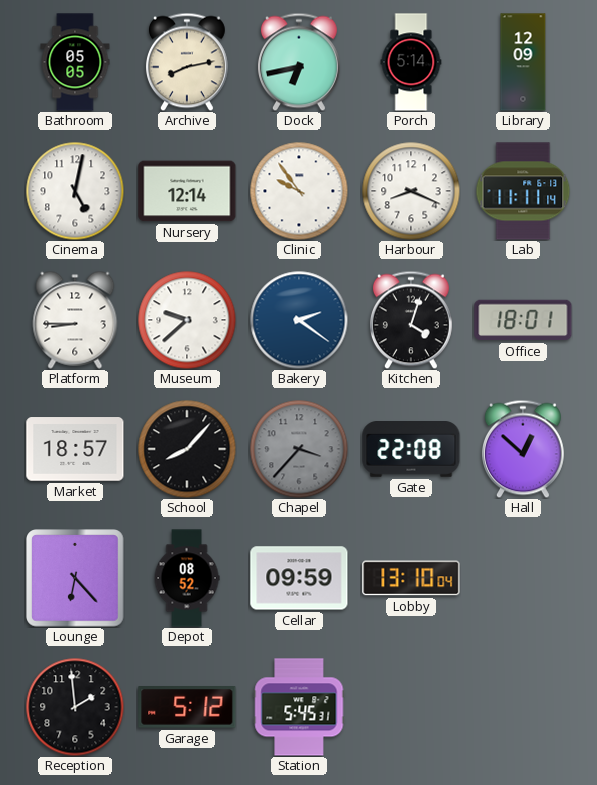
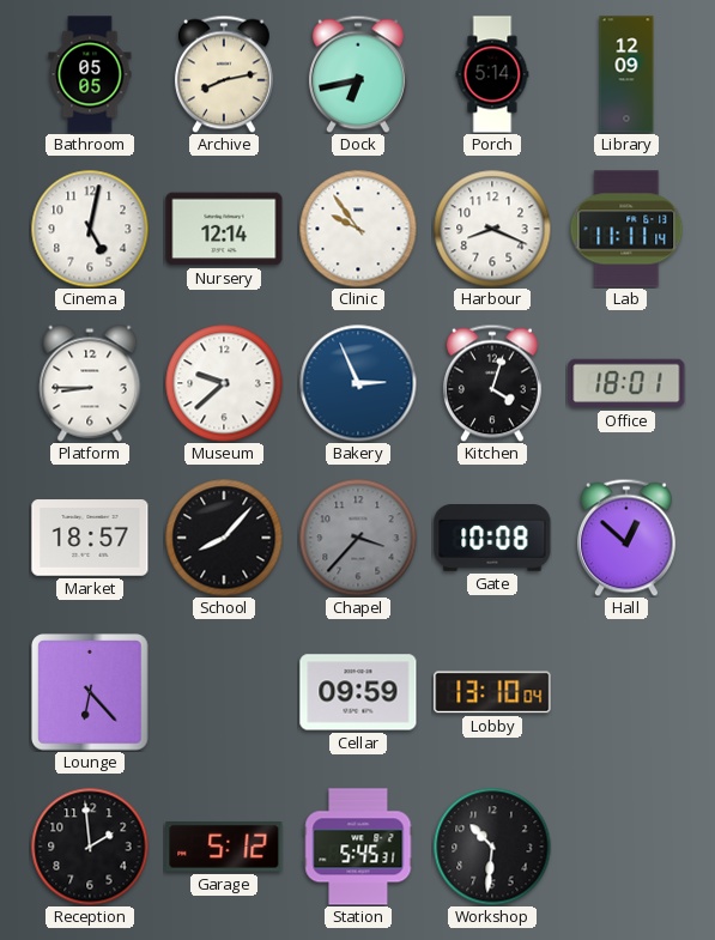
Bakery: 2:21 -> 2:56
Gate: 22:08 -> 10:08
Depot: 08:52 -> none
Workshop: none -> 10:31
